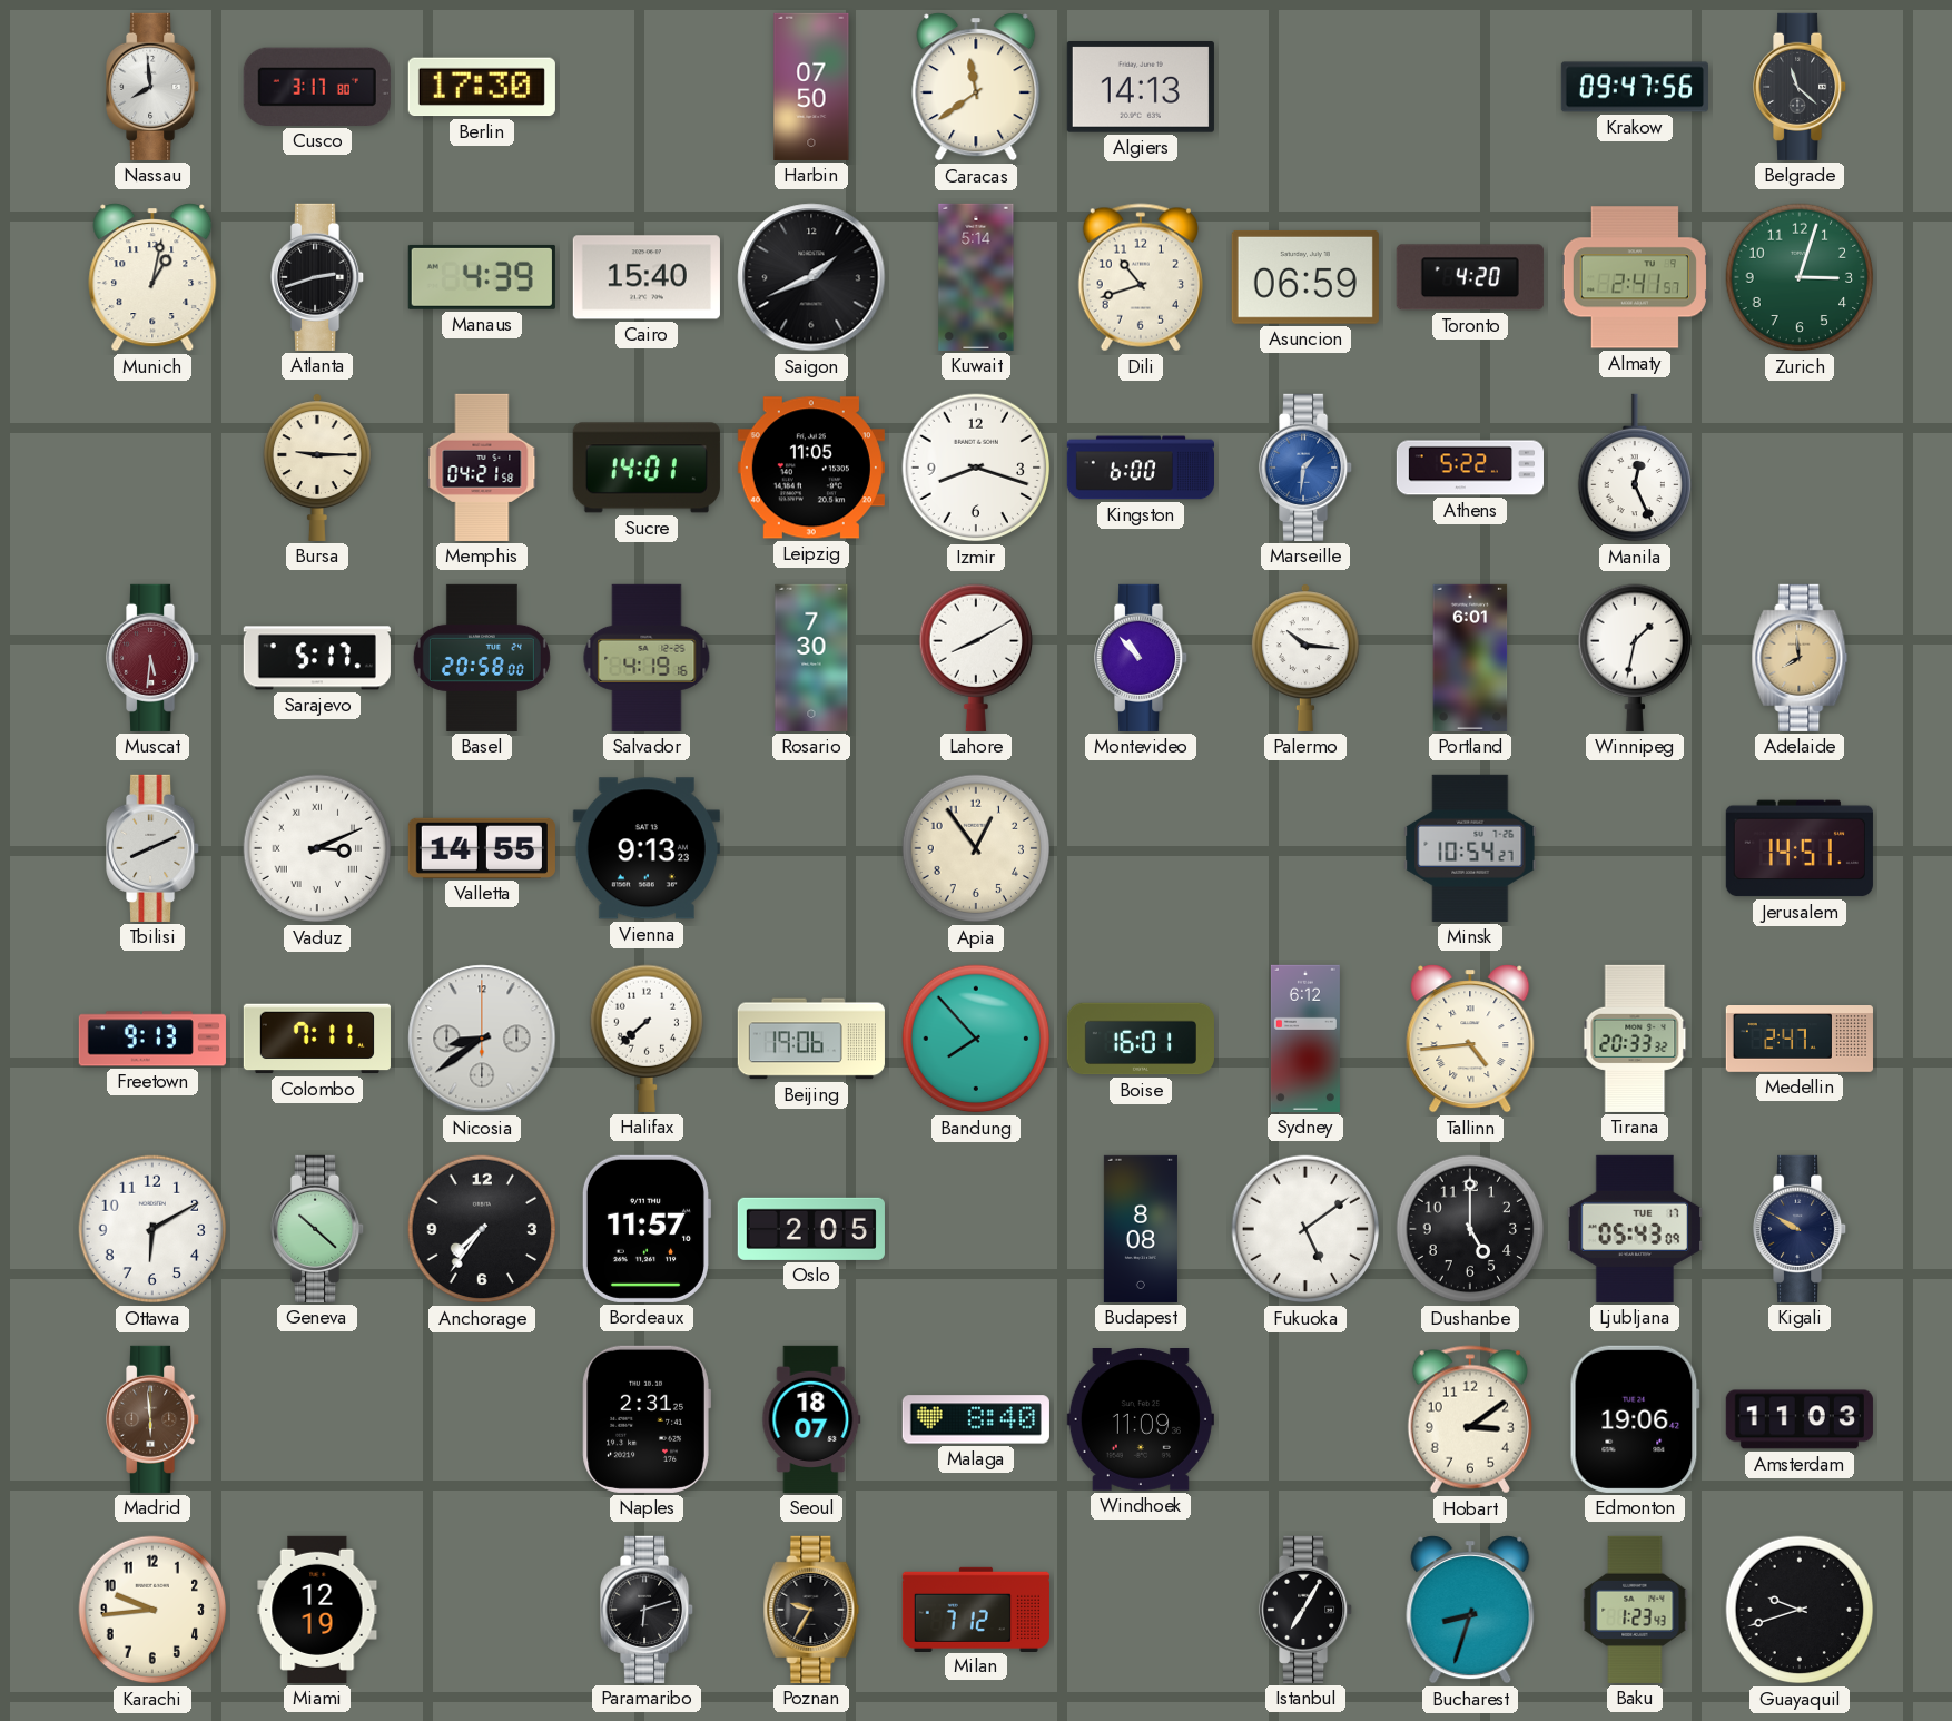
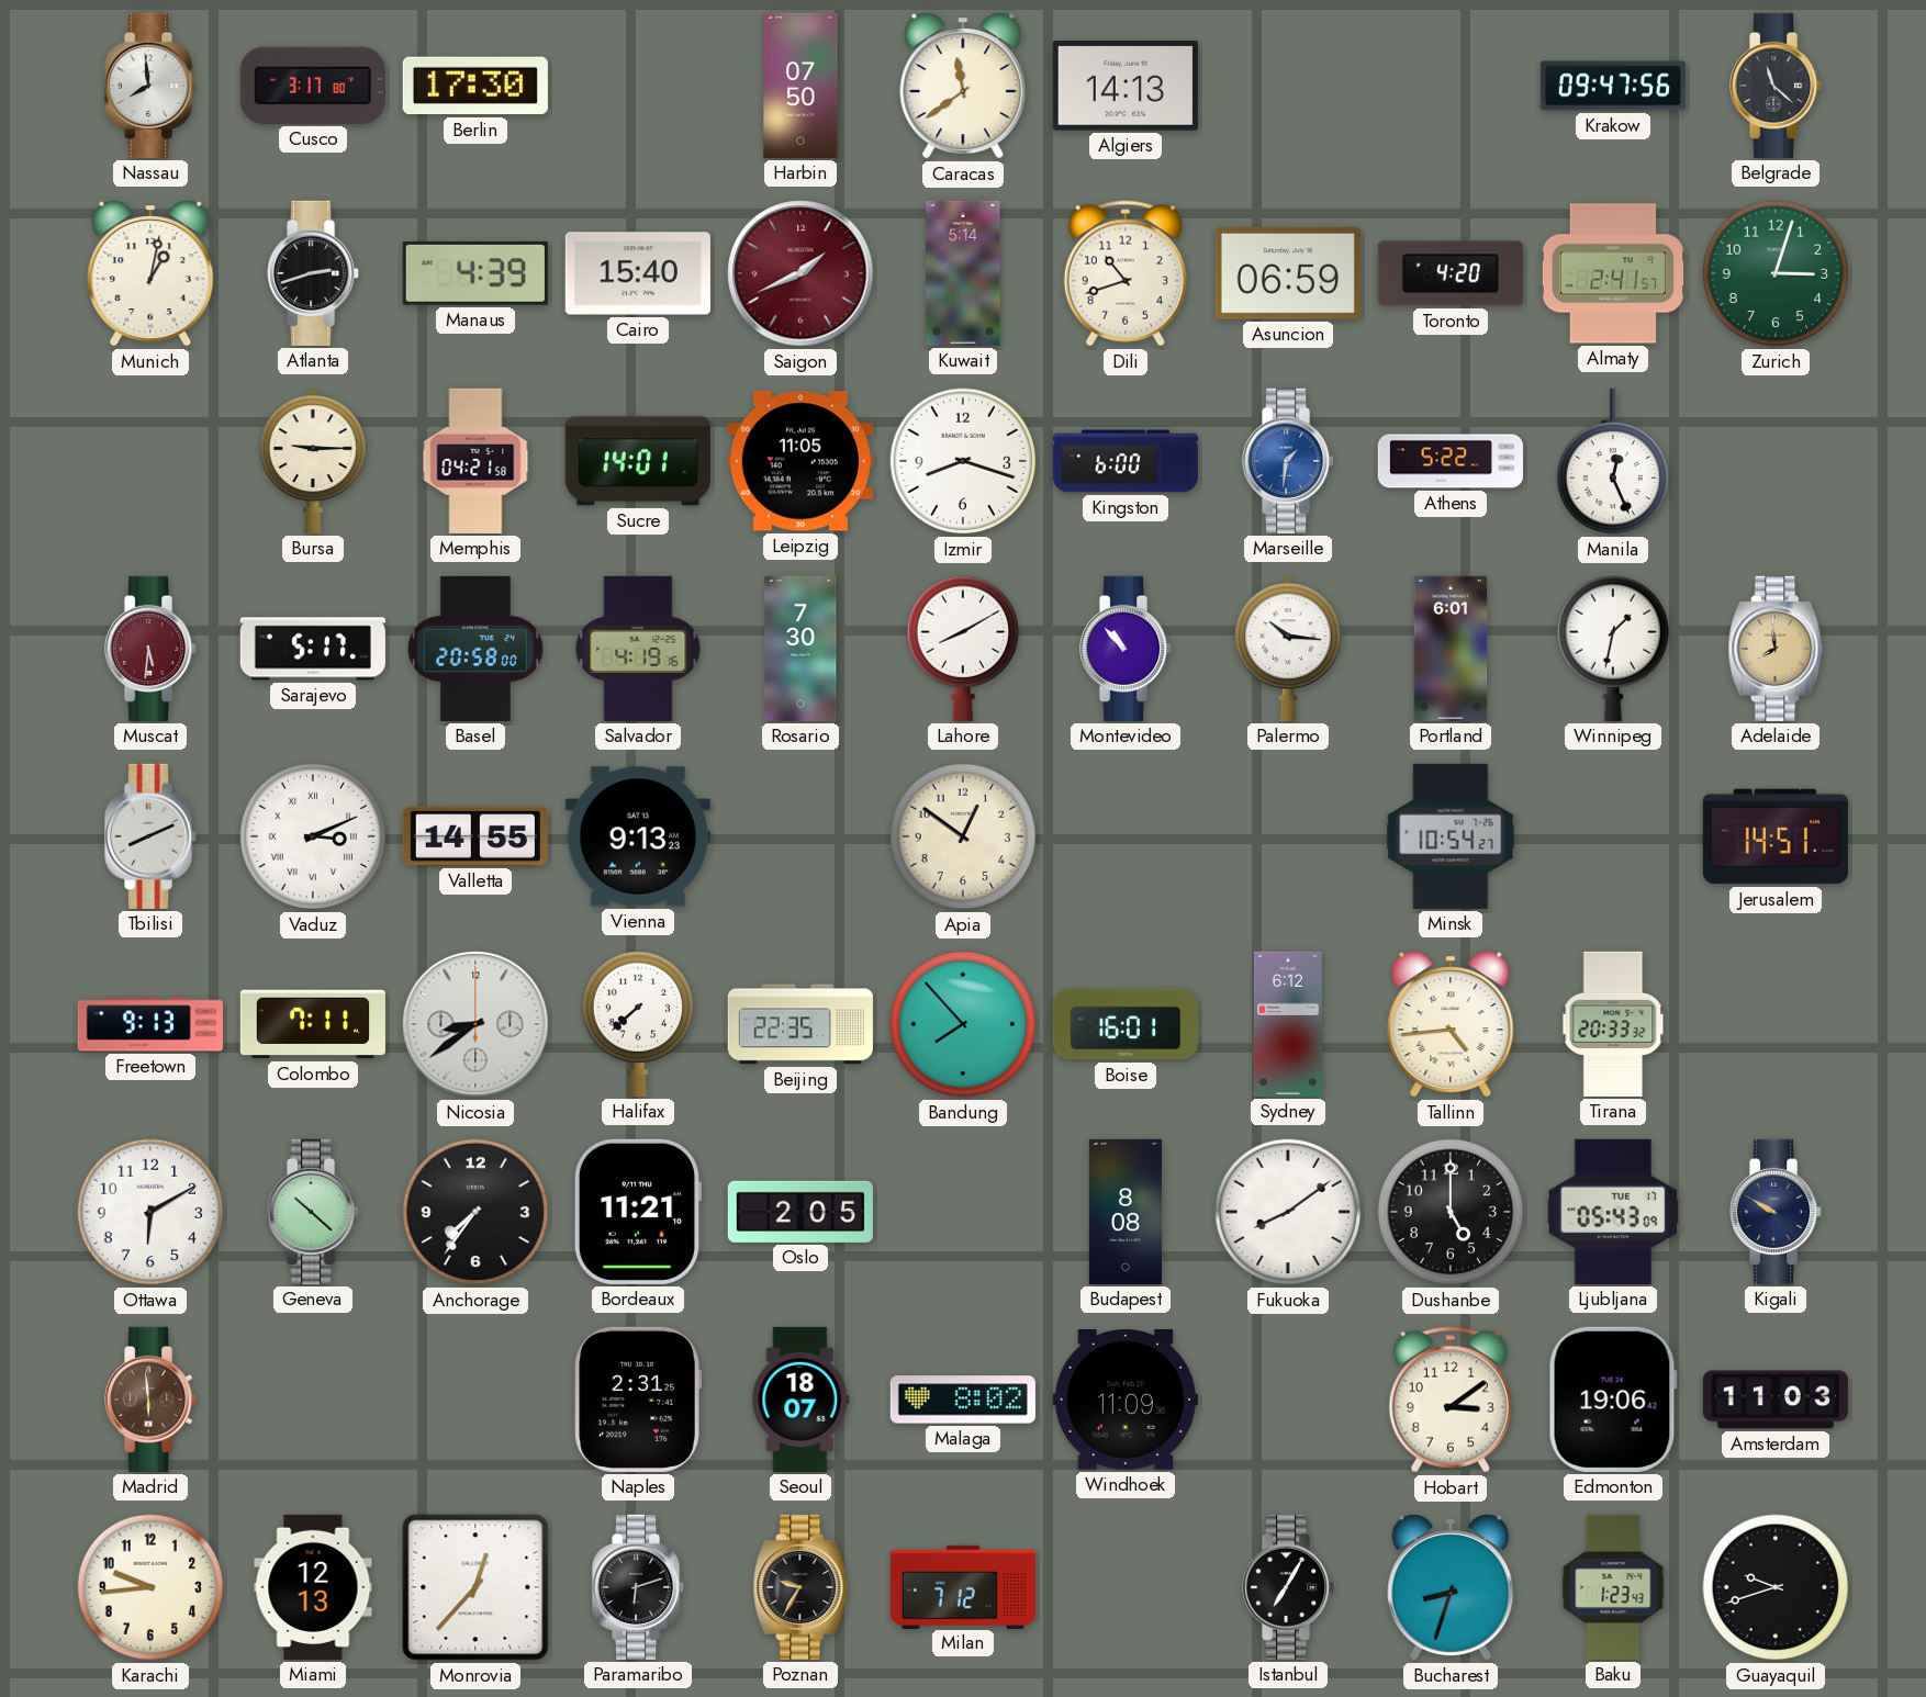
Saigon dial: black -> burgundy
Apia: 12:54 -> 12:51
Beijing: 19:06 -> 22:35
Medellin: 2:47 -> none
Bordeaux: 11:57 -> 11:21
Fukuoka: 5:09 -> 8:09
Malaga: 8:40 -> 8:02
Miami: 12:19 -> 12:13
Monrovia: none -> 12:37
